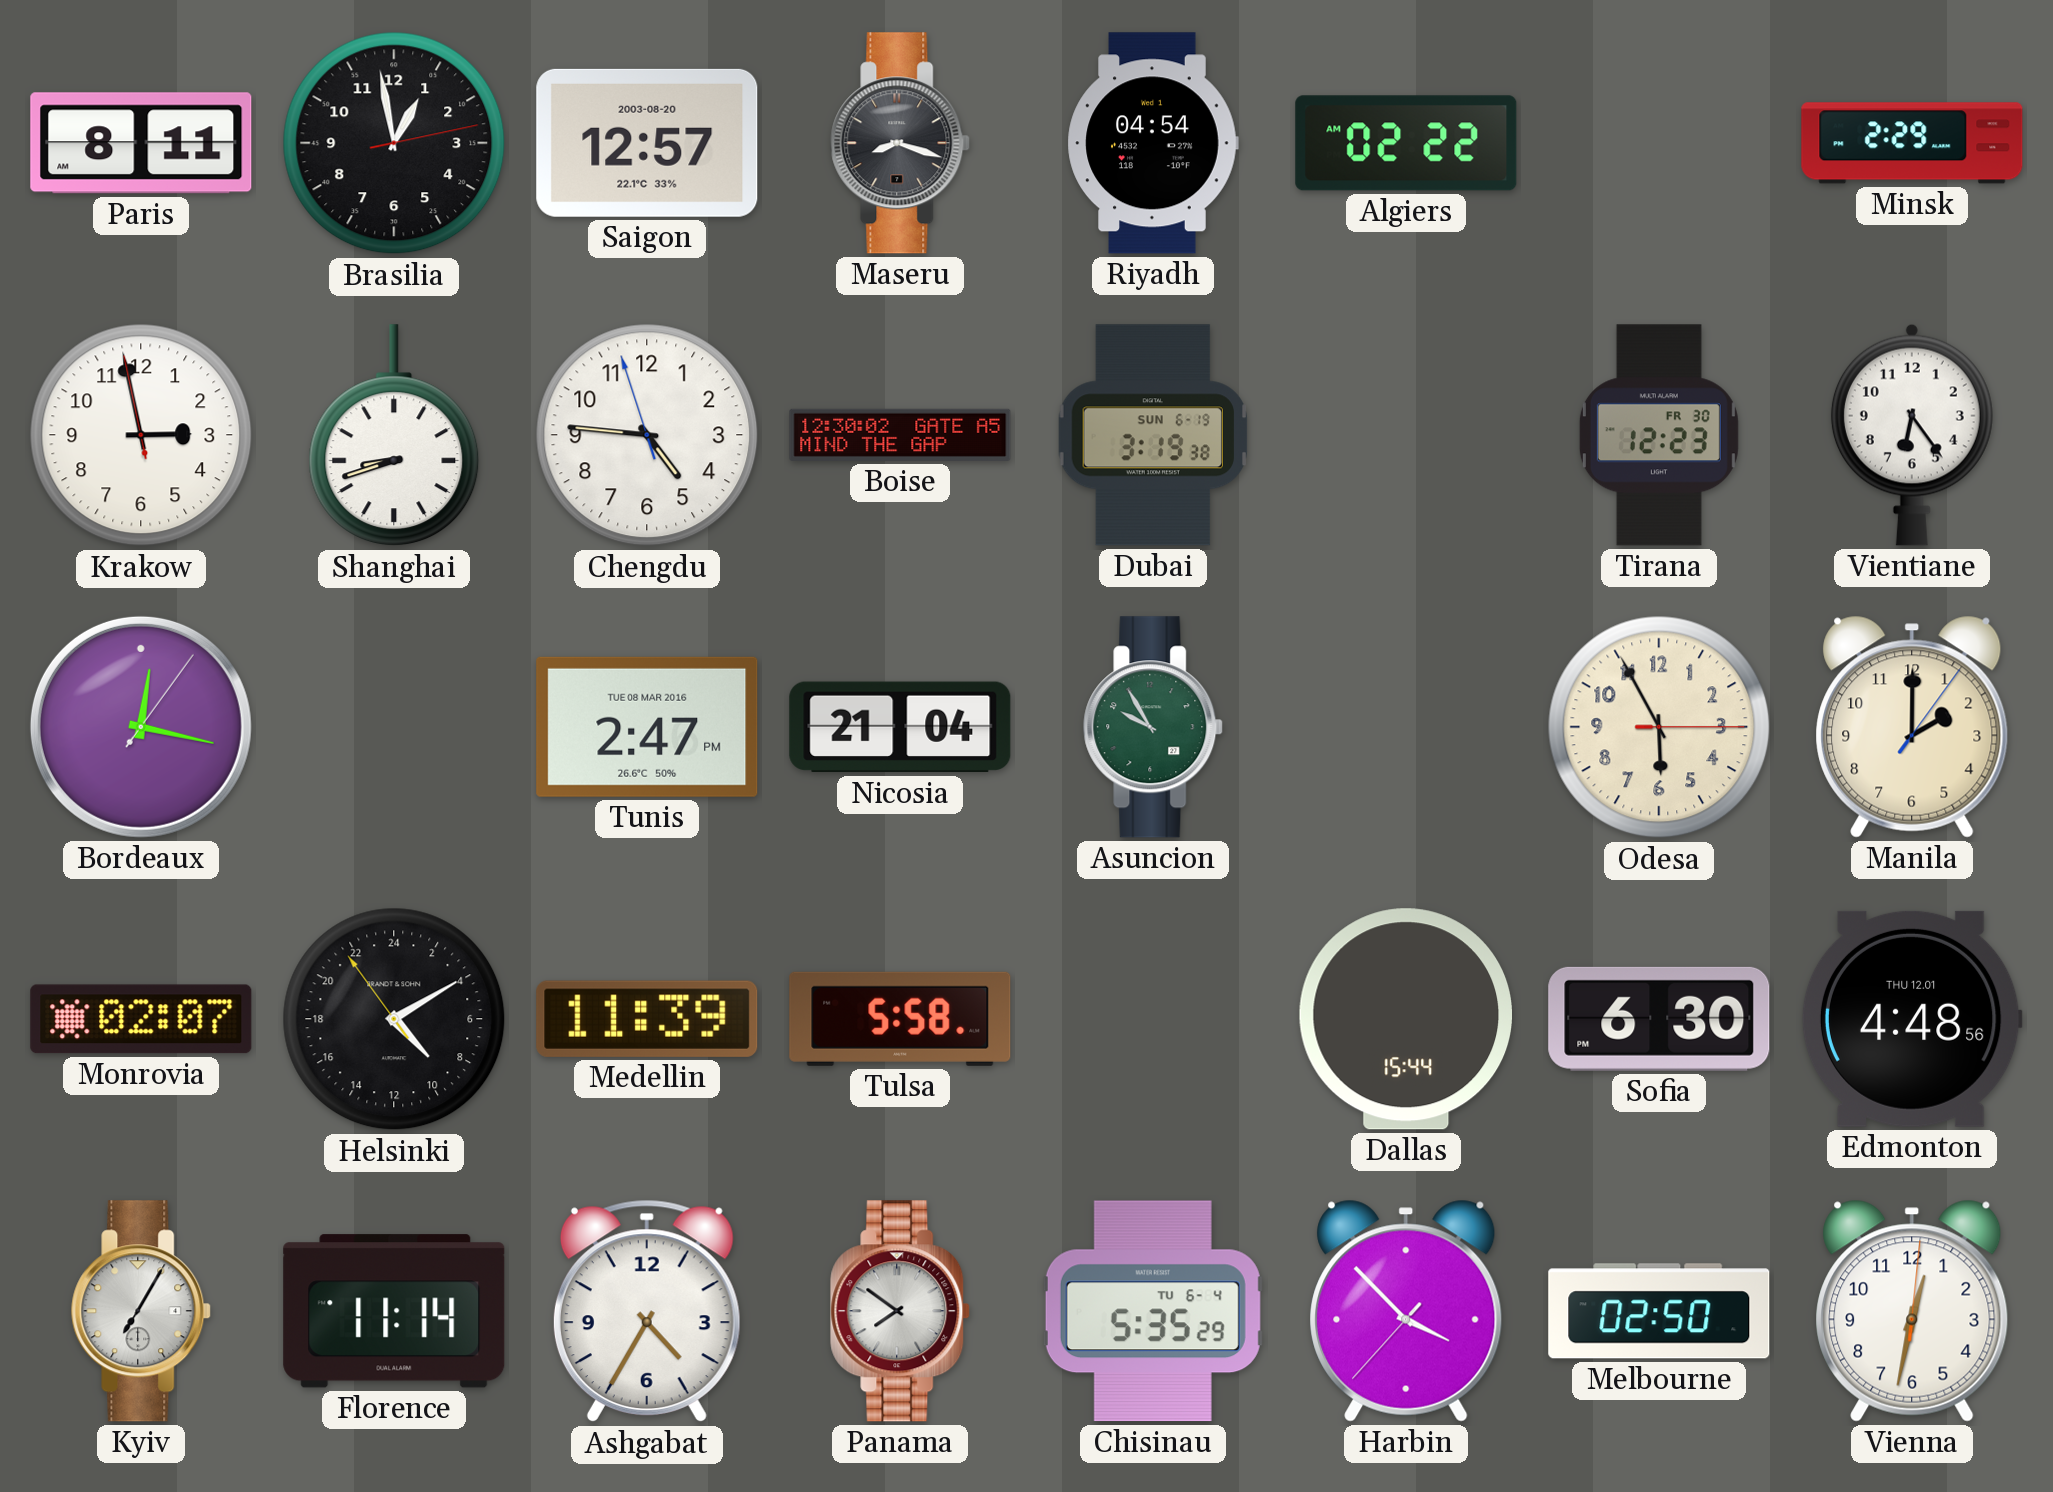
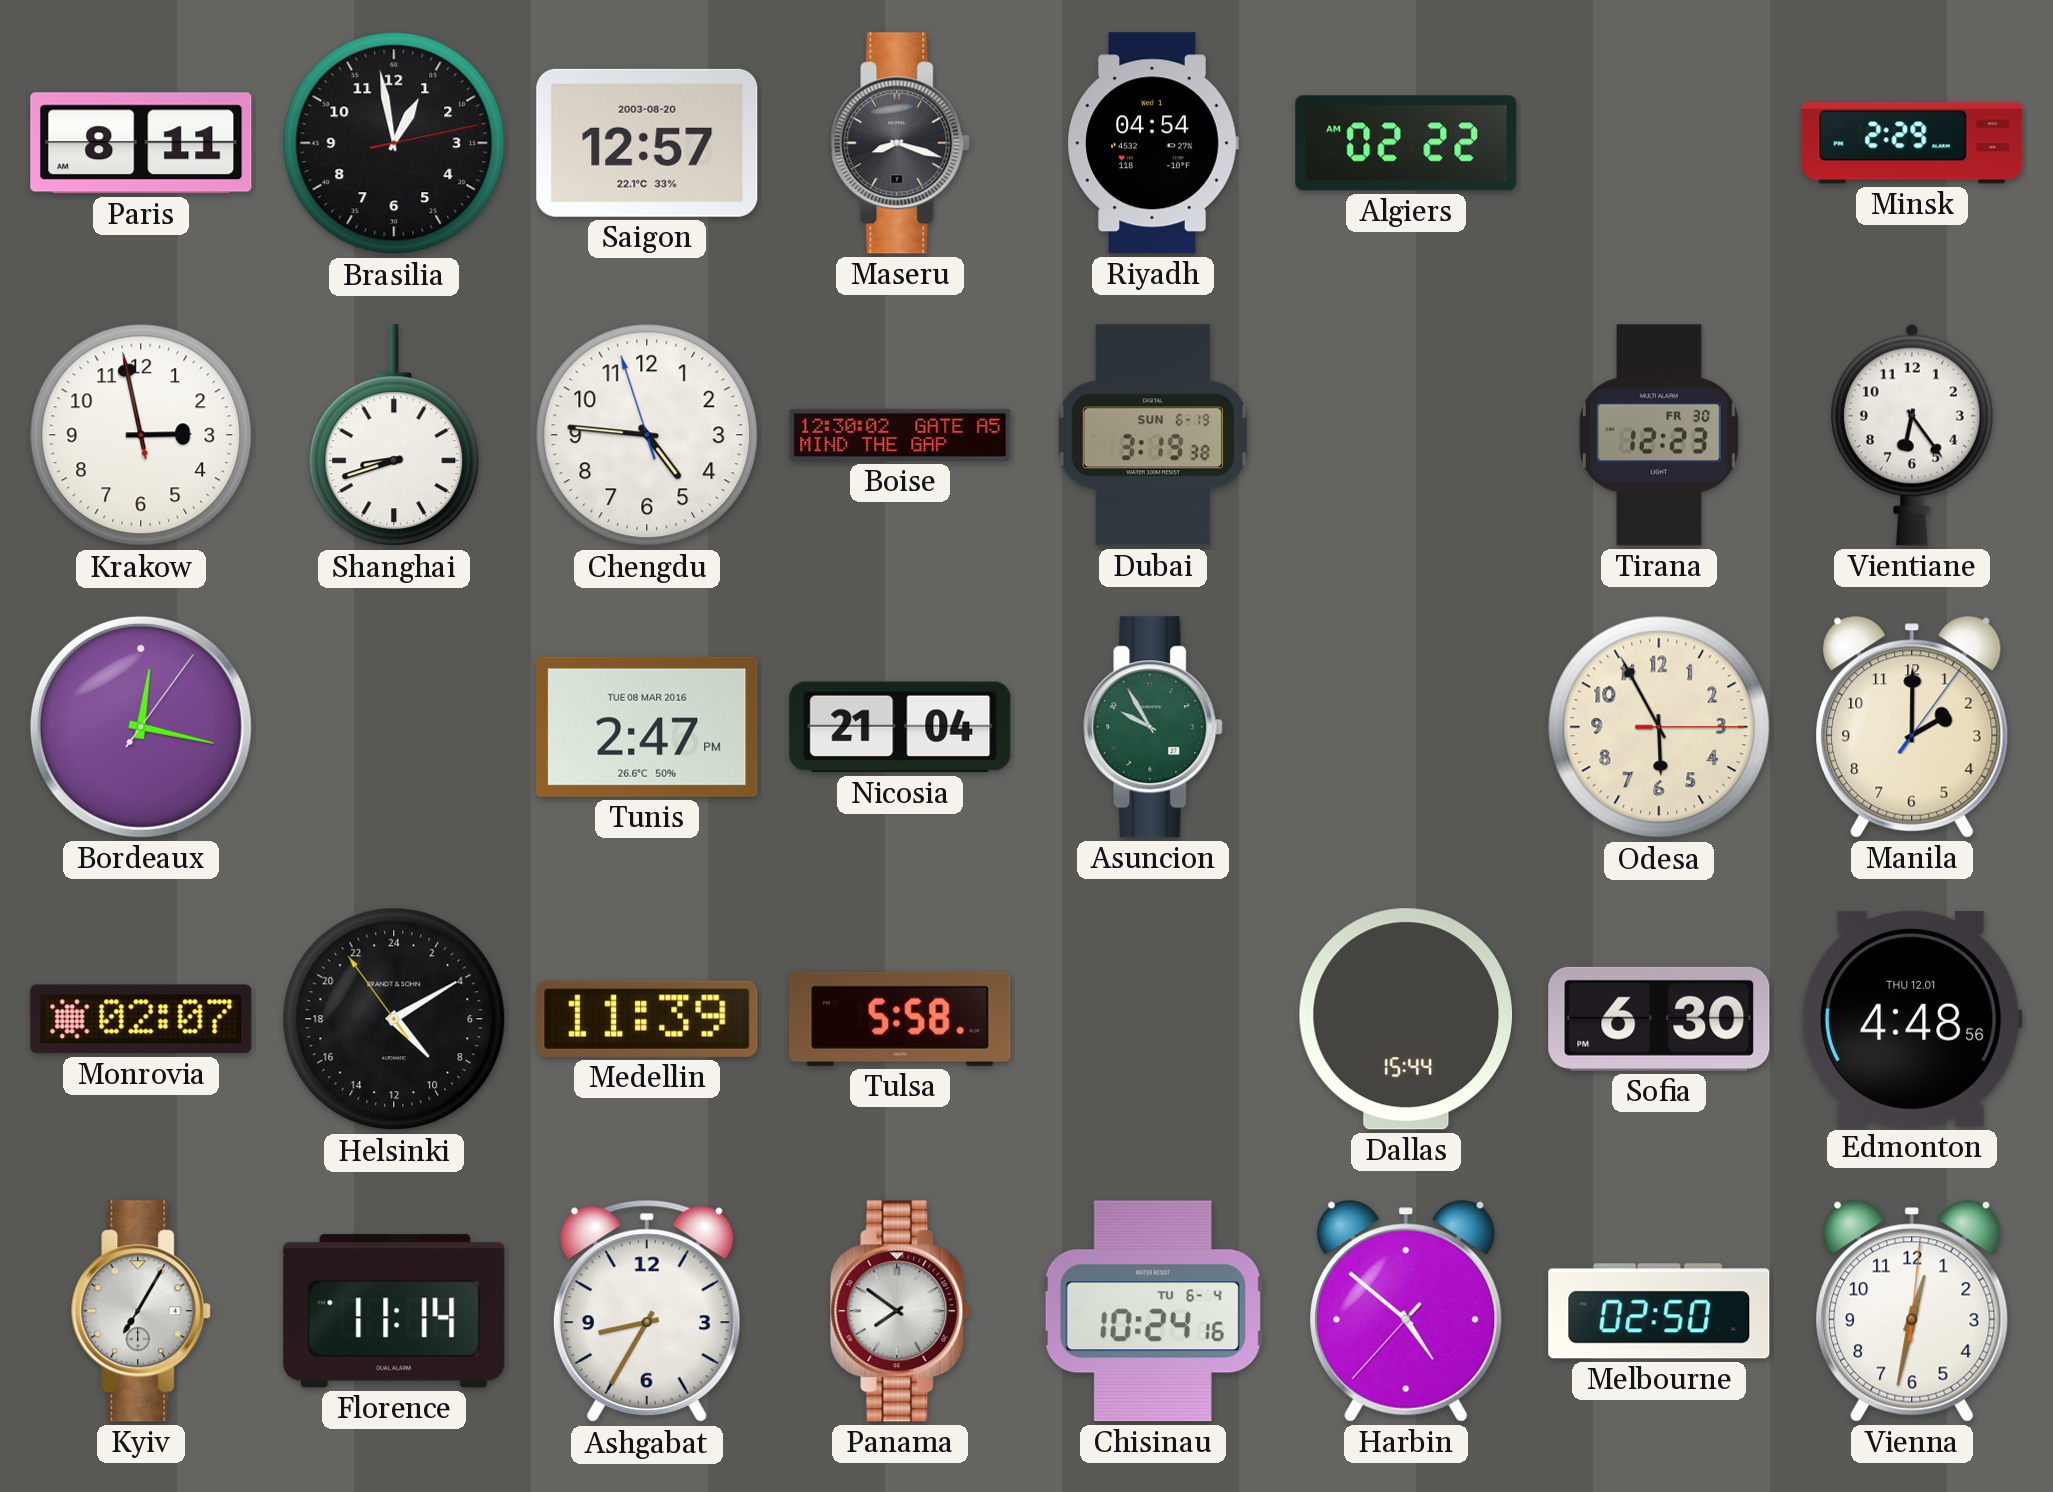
Ashgabat: 4:35 -> 8:35
Chisinau: 5:35 -> 10:24
Harbin: 3:52 -> 4:51
